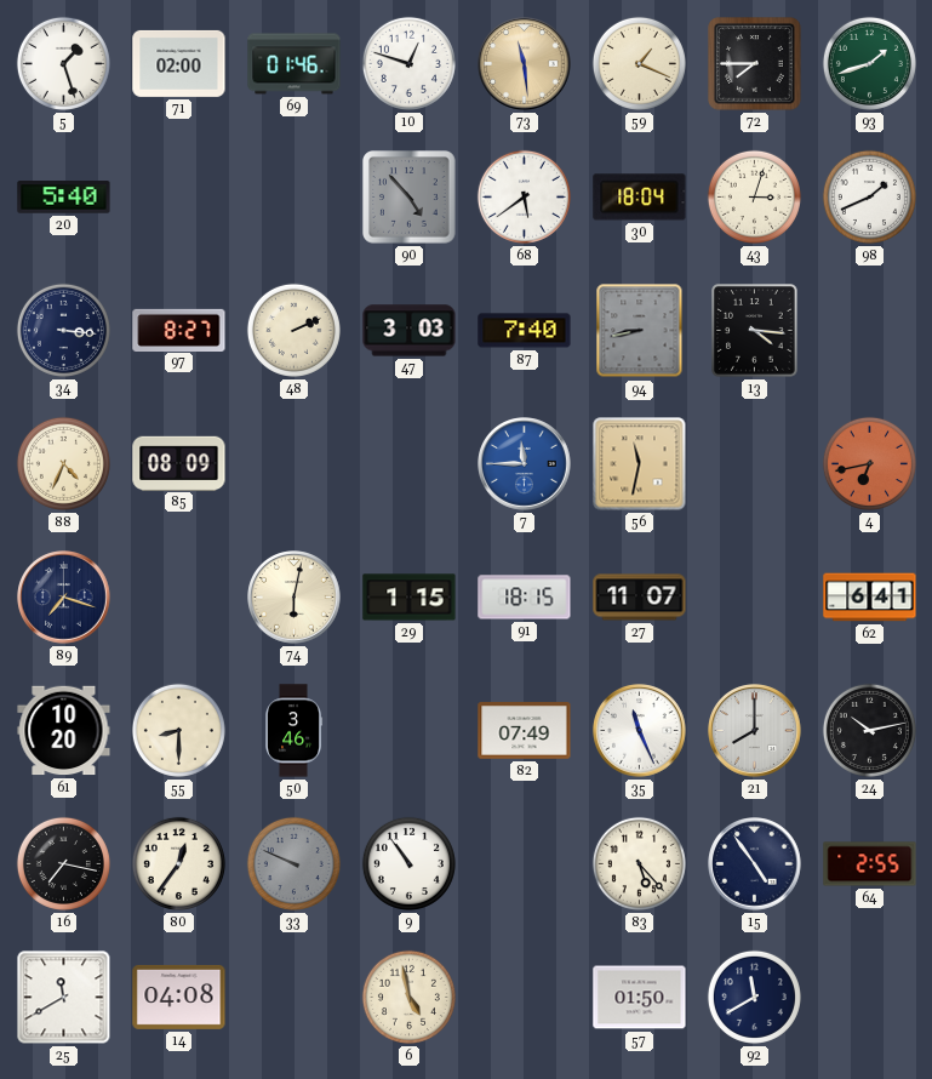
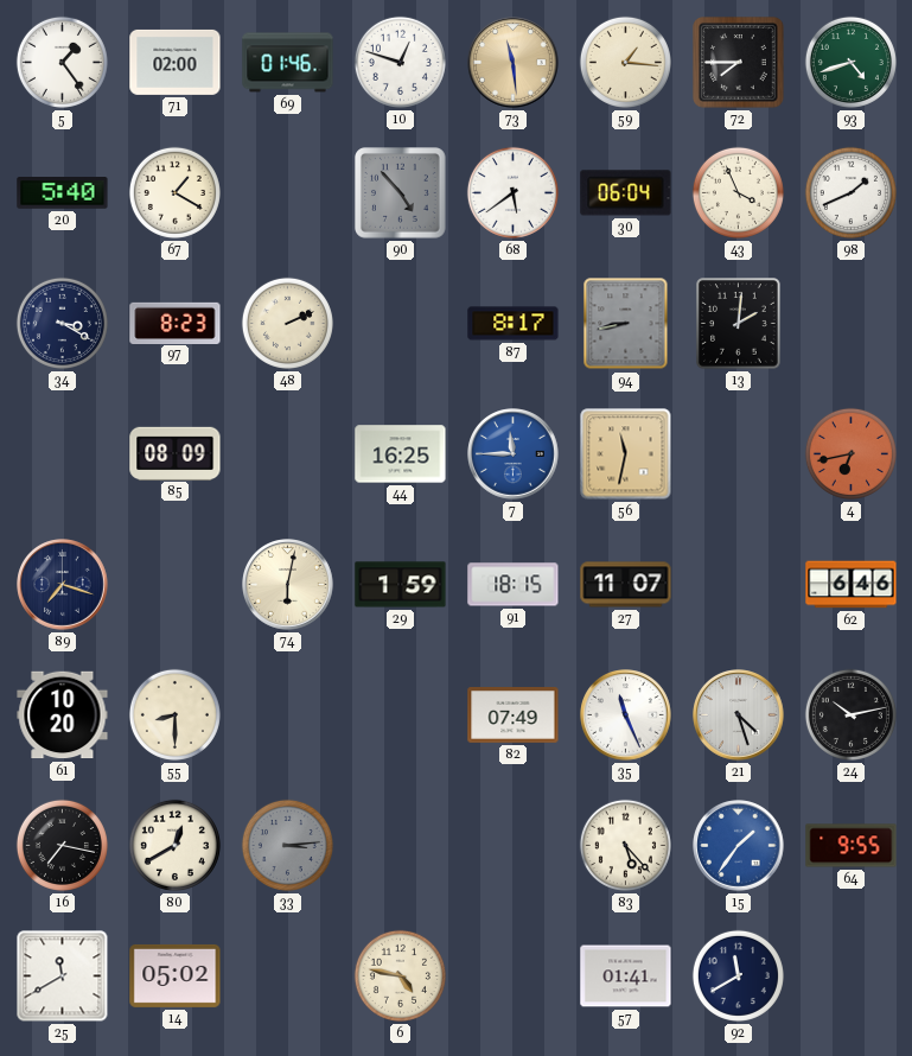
5: 1:27 -> 1:24
59: 1:19 -> 1:16
93: 1:42 -> 4:42
67: none -> 1:20
30: 18:04 -> 06:04
43: 3:03 -> 3:56
34: 3:16 -> 3:20
97: 8:27 -> 8:23
47: 3:03 -> none
87: 7:40 -> 8:17
13: 4:16 -> 2:01
88: 4:34 -> none
44: none -> 16:25
29: 1:15 -> 1:59
62: 6:41 -> 6:46
50: 3:46 -> none
21: 8:00 -> 4:27
80: 12:36 -> 12:40
33: 9:49 -> 3:14
9: 10:54 -> none
15: 4:54 -> 1:36
15 dial: navy -> blue
64: 2:55 -> 9:55
14: 04:08 -> 05:02
6: 4:58 -> 4:47
57: 01:50 -> 01:41
